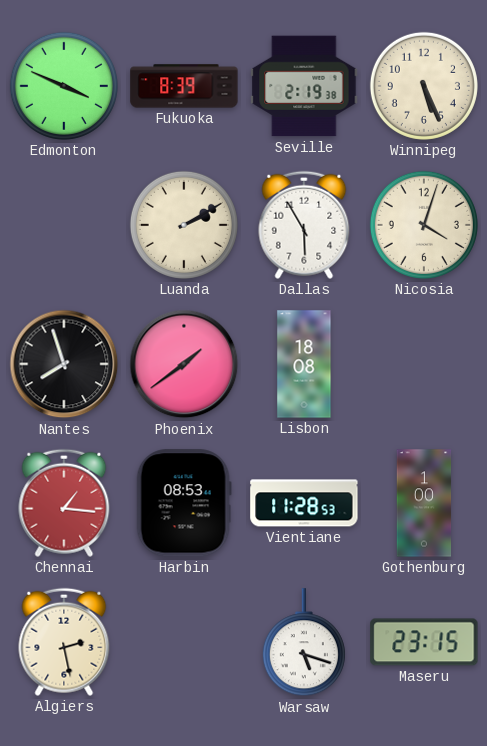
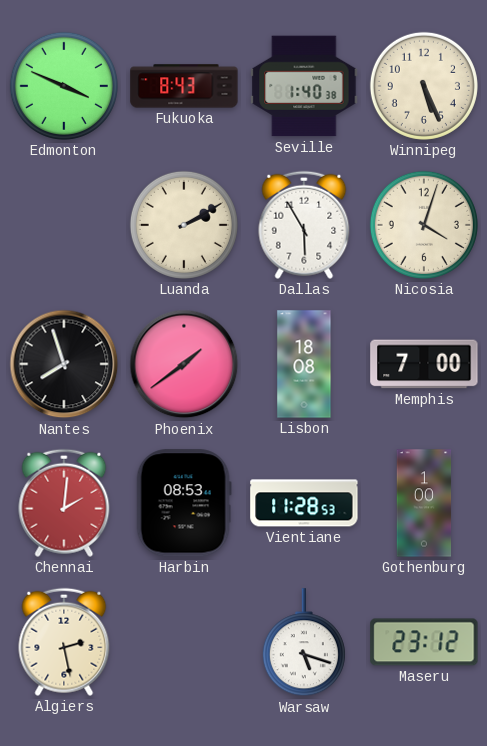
Fukuoka: 8:39 -> 8:43
Seville: 2:19 -> 1:40
Memphis: none -> 7:00
Chennai: 1:16 -> 2:01
Maseru: 23:15 -> 23:12
